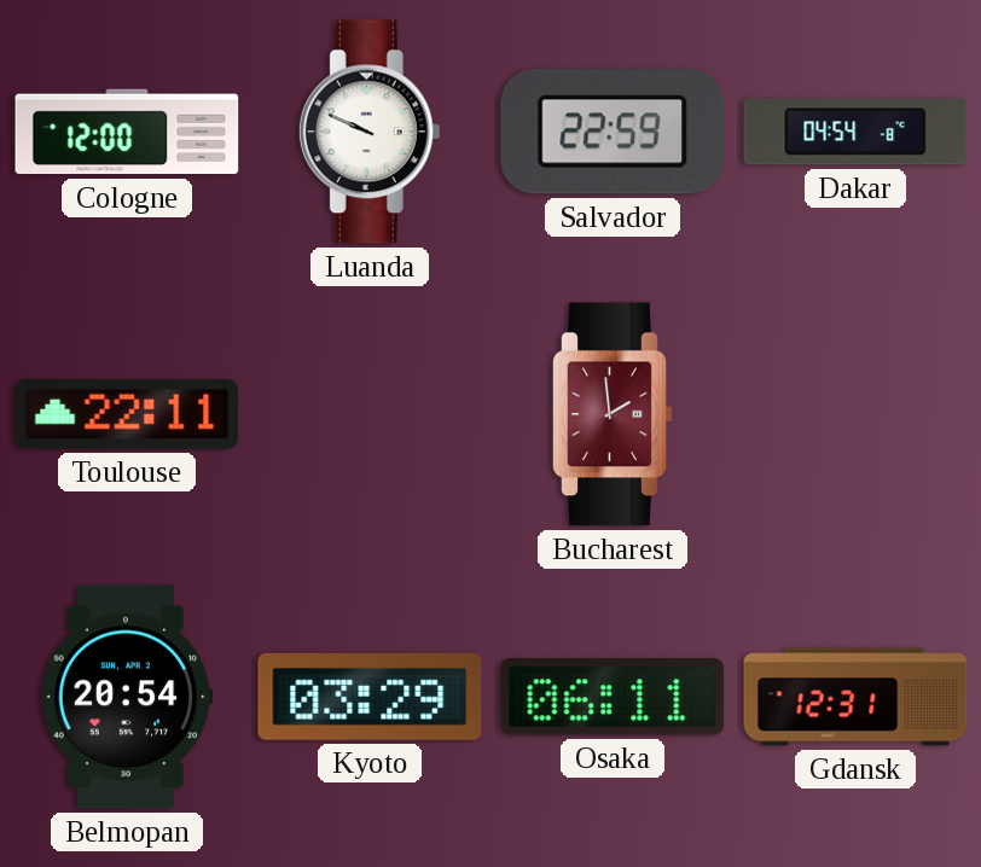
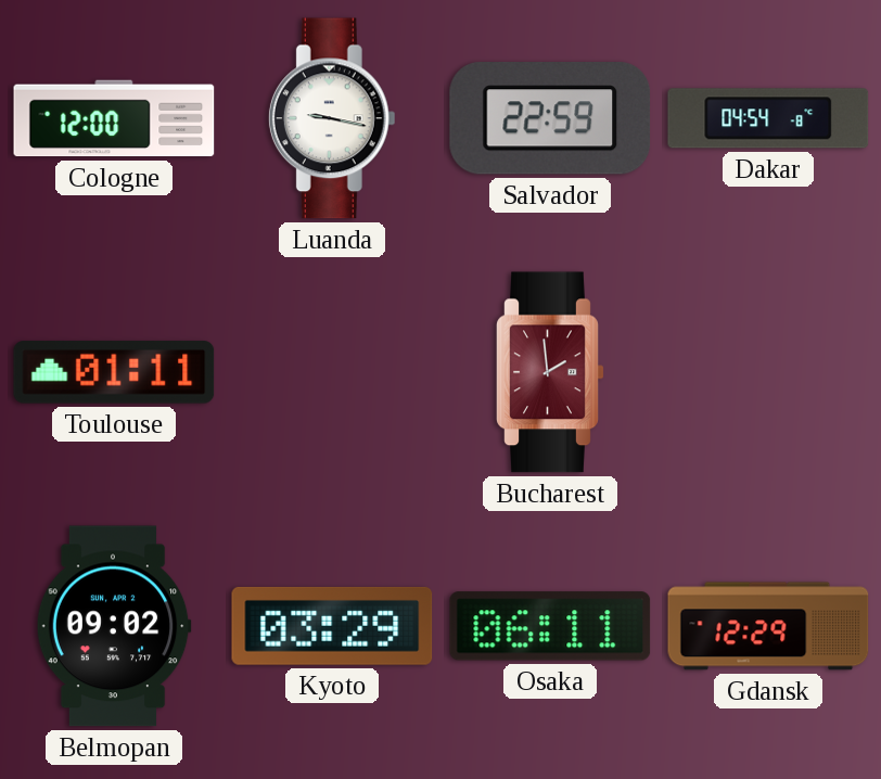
Luanda: 9:49 -> 9:17
Toulouse: 22:11 -> 01:11
Belmopan: 20:54 -> 09:02
Gdansk: 12:31 -> 12:29
